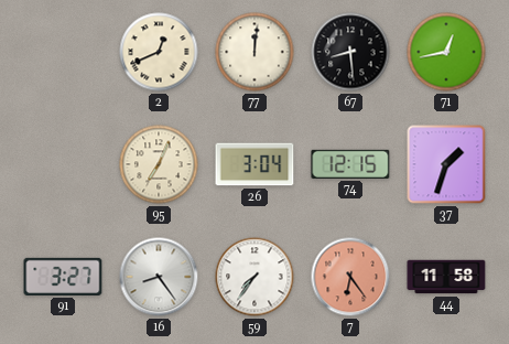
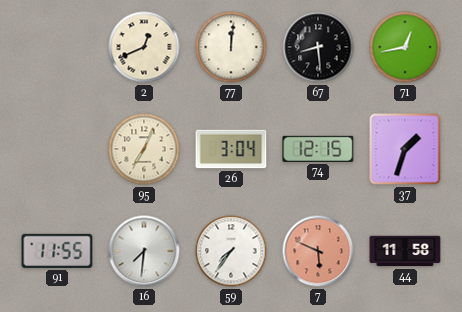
91: 3:27 -> 11:55
16: 8:24 -> 7:31
7: 6:24 -> 5:49
